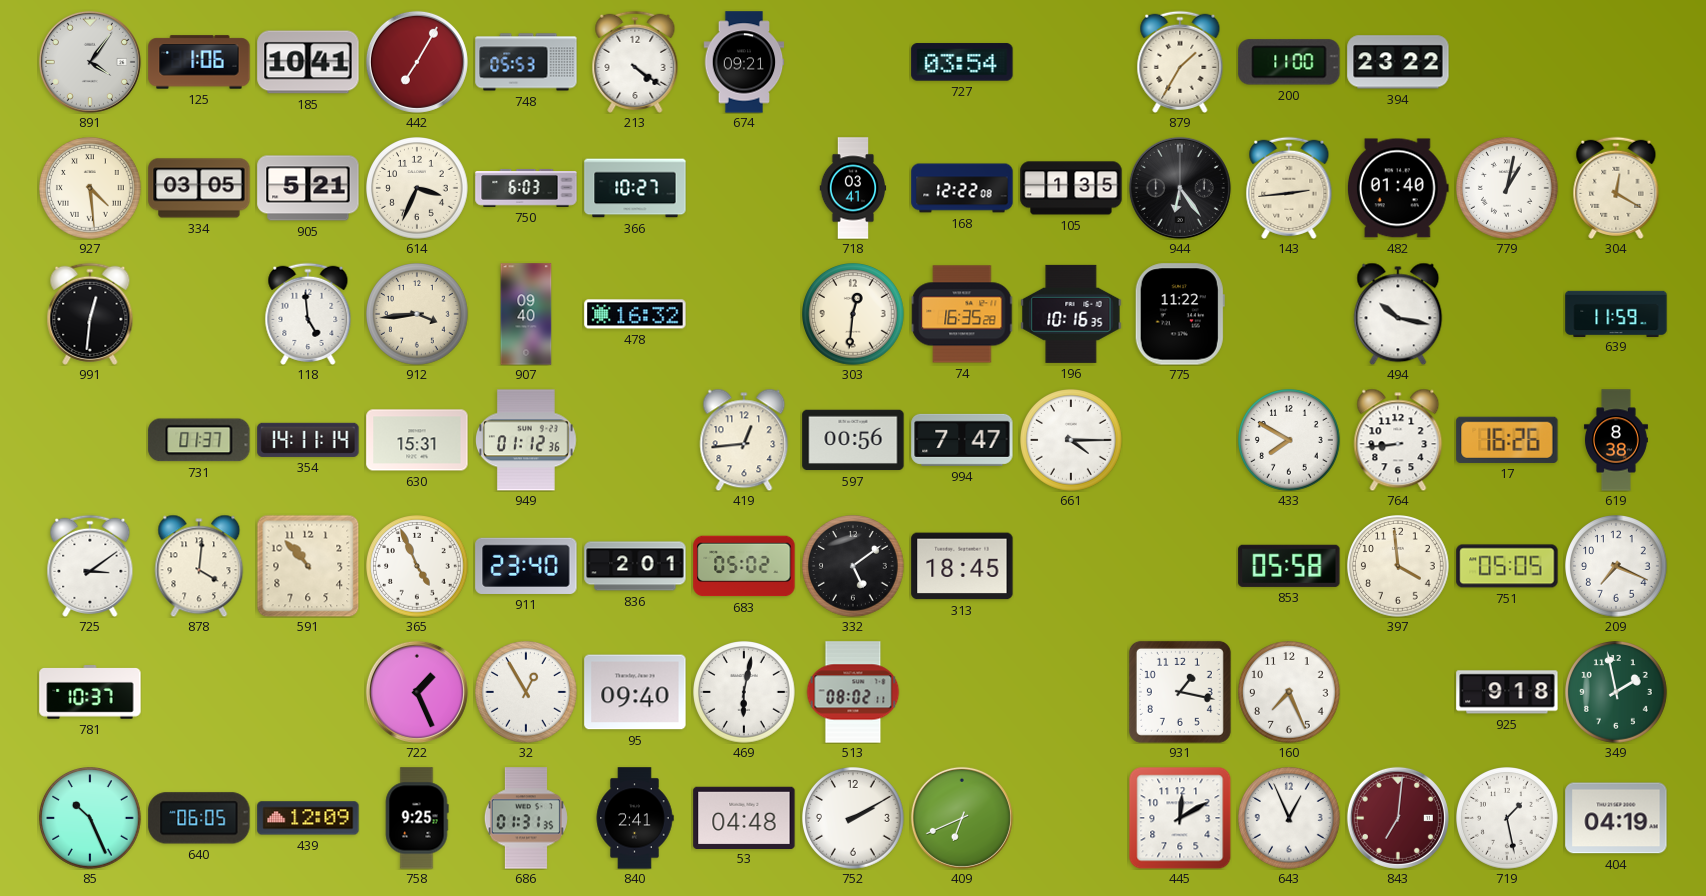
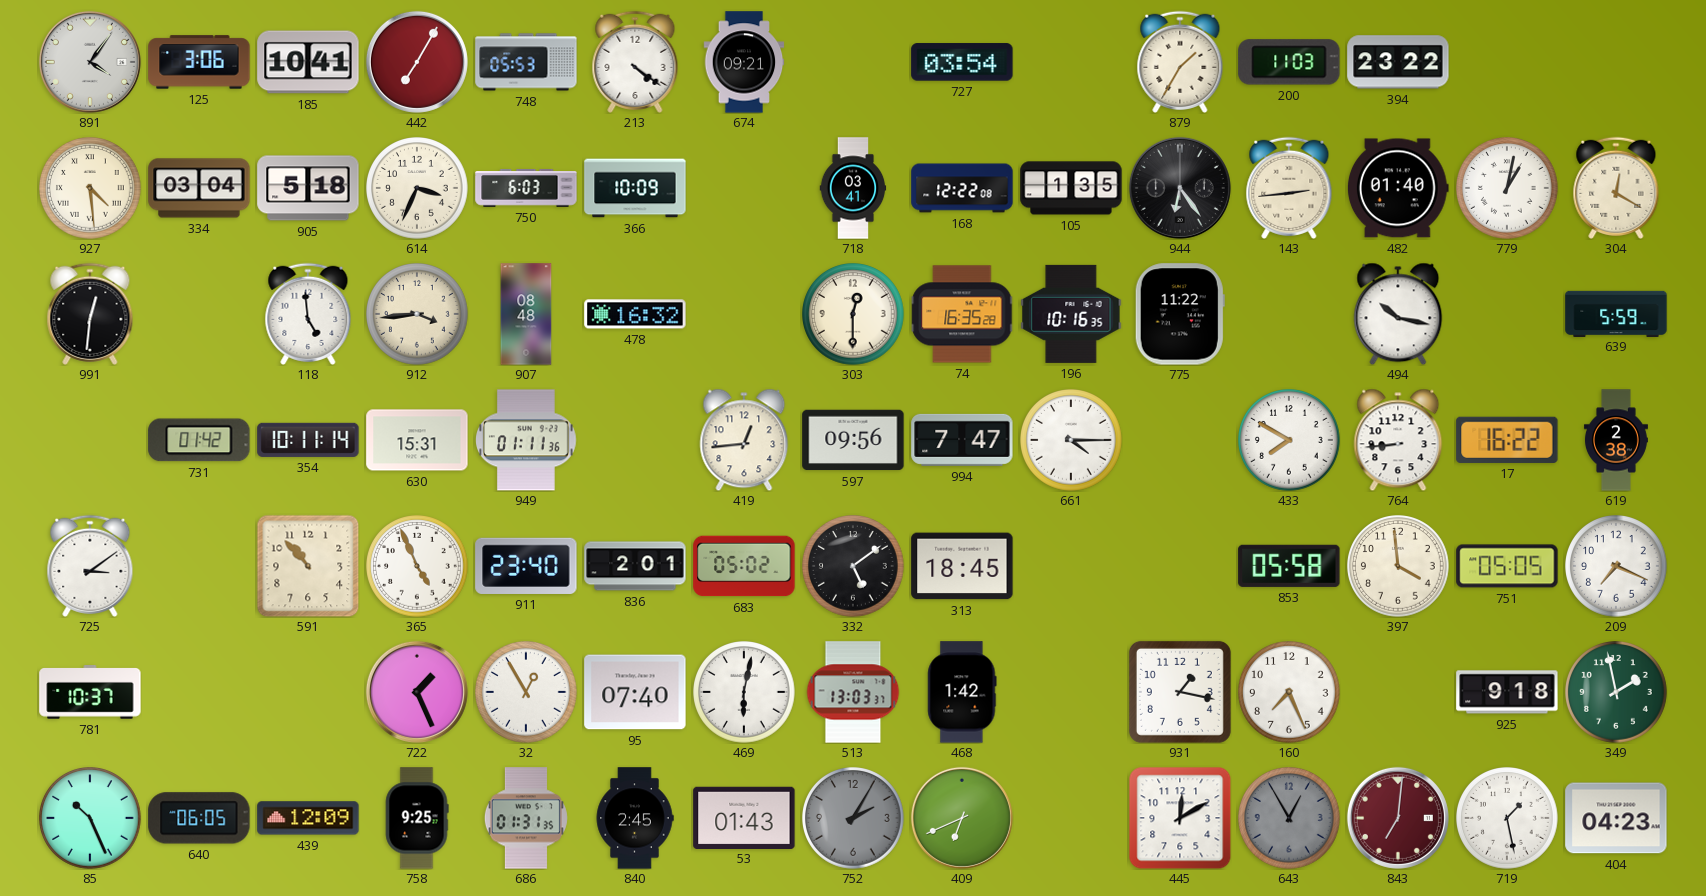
125: 1:06 -> 3:06
200: 11:00 -> 11:03
334: 03:05 -> 03:04
905: 5:21 -> 5:18
366: 10:27 -> 10:09
907: 09:40 -> 08:48
303: 12:31 -> 12:30
639: 11:59 -> 5:59
731: 01:37 -> 01:42
354: 14:11 -> 10:11
949: 01:12 -> 01:11
597: 00:56 -> 09:56
17: 16:26 -> 16:22
619: 8:38 -> 2:38
878: 4:01 -> none
95: 09:40 -> 07:40
513: 08:02 -> 13:03
468: none -> 1:42
840: 2:41 -> 2:45
53: 04:48 -> 01:43
752: 2:10 -> 2:05
752 dial: white -> grey
643: 12:56 -> 12:55
643 dial: white -> grey
404: 04:19 -> 04:23
